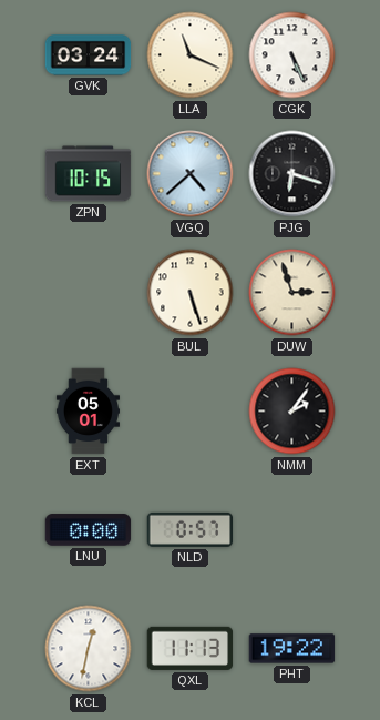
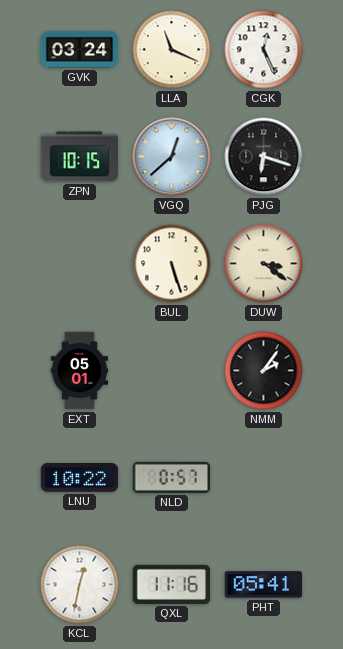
CGK: 5:26 -> 12:26
VGQ: 4:38 -> 12:38
DUW: 2:57 -> 3:21
LNU: 0:00 -> 10:22
QXL: 11:13 -> 11:16
PHT: 19:22 -> 05:41
